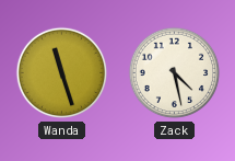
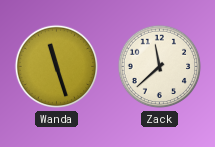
Zack: 4:28 -> 11:38
